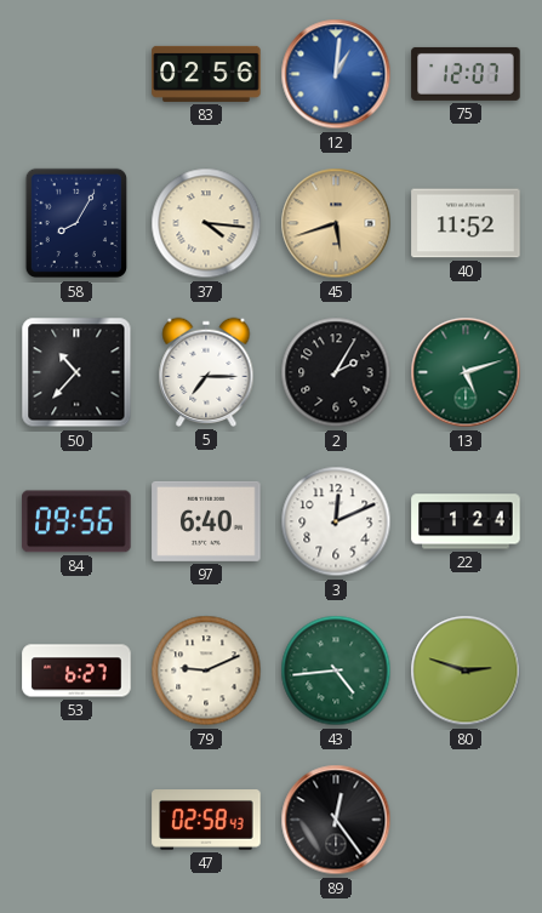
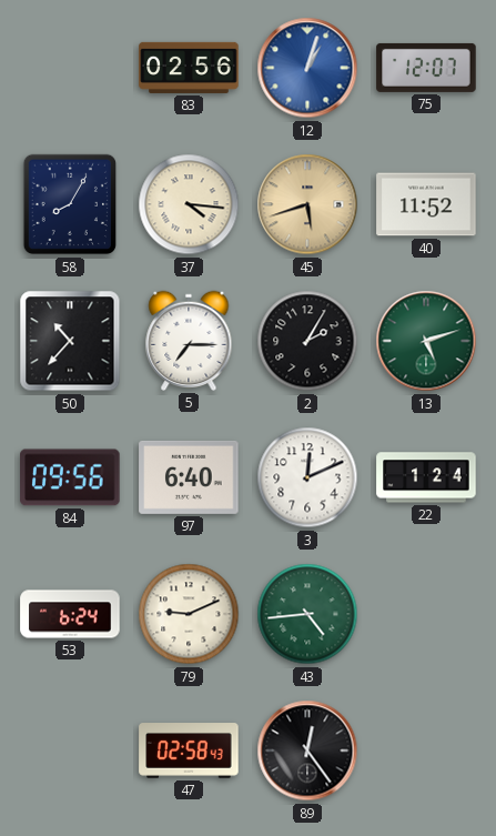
12: 1:01 -> 1:03
53: 6:27 -> 6:24
80: 2:48 -> none
